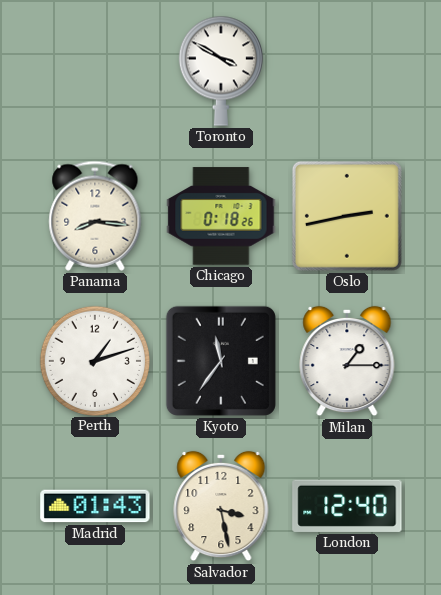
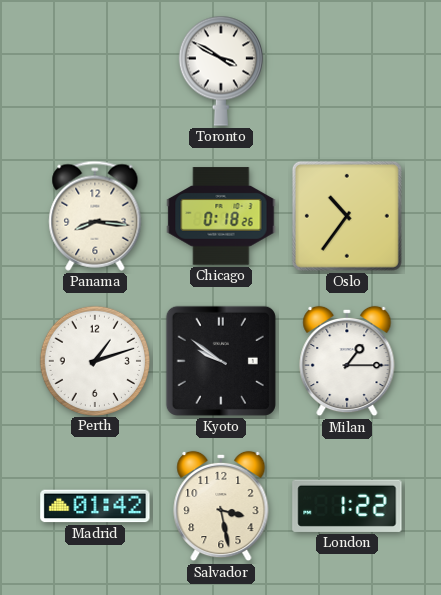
Oslo: 2:43 -> 10:36
Kyoto: 11:36 -> 9:51
Madrid: 01:43 -> 01:42
London: 12:40 -> 1:22
